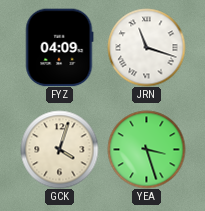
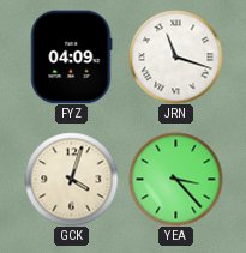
YEA: 3:27 -> 3:23
